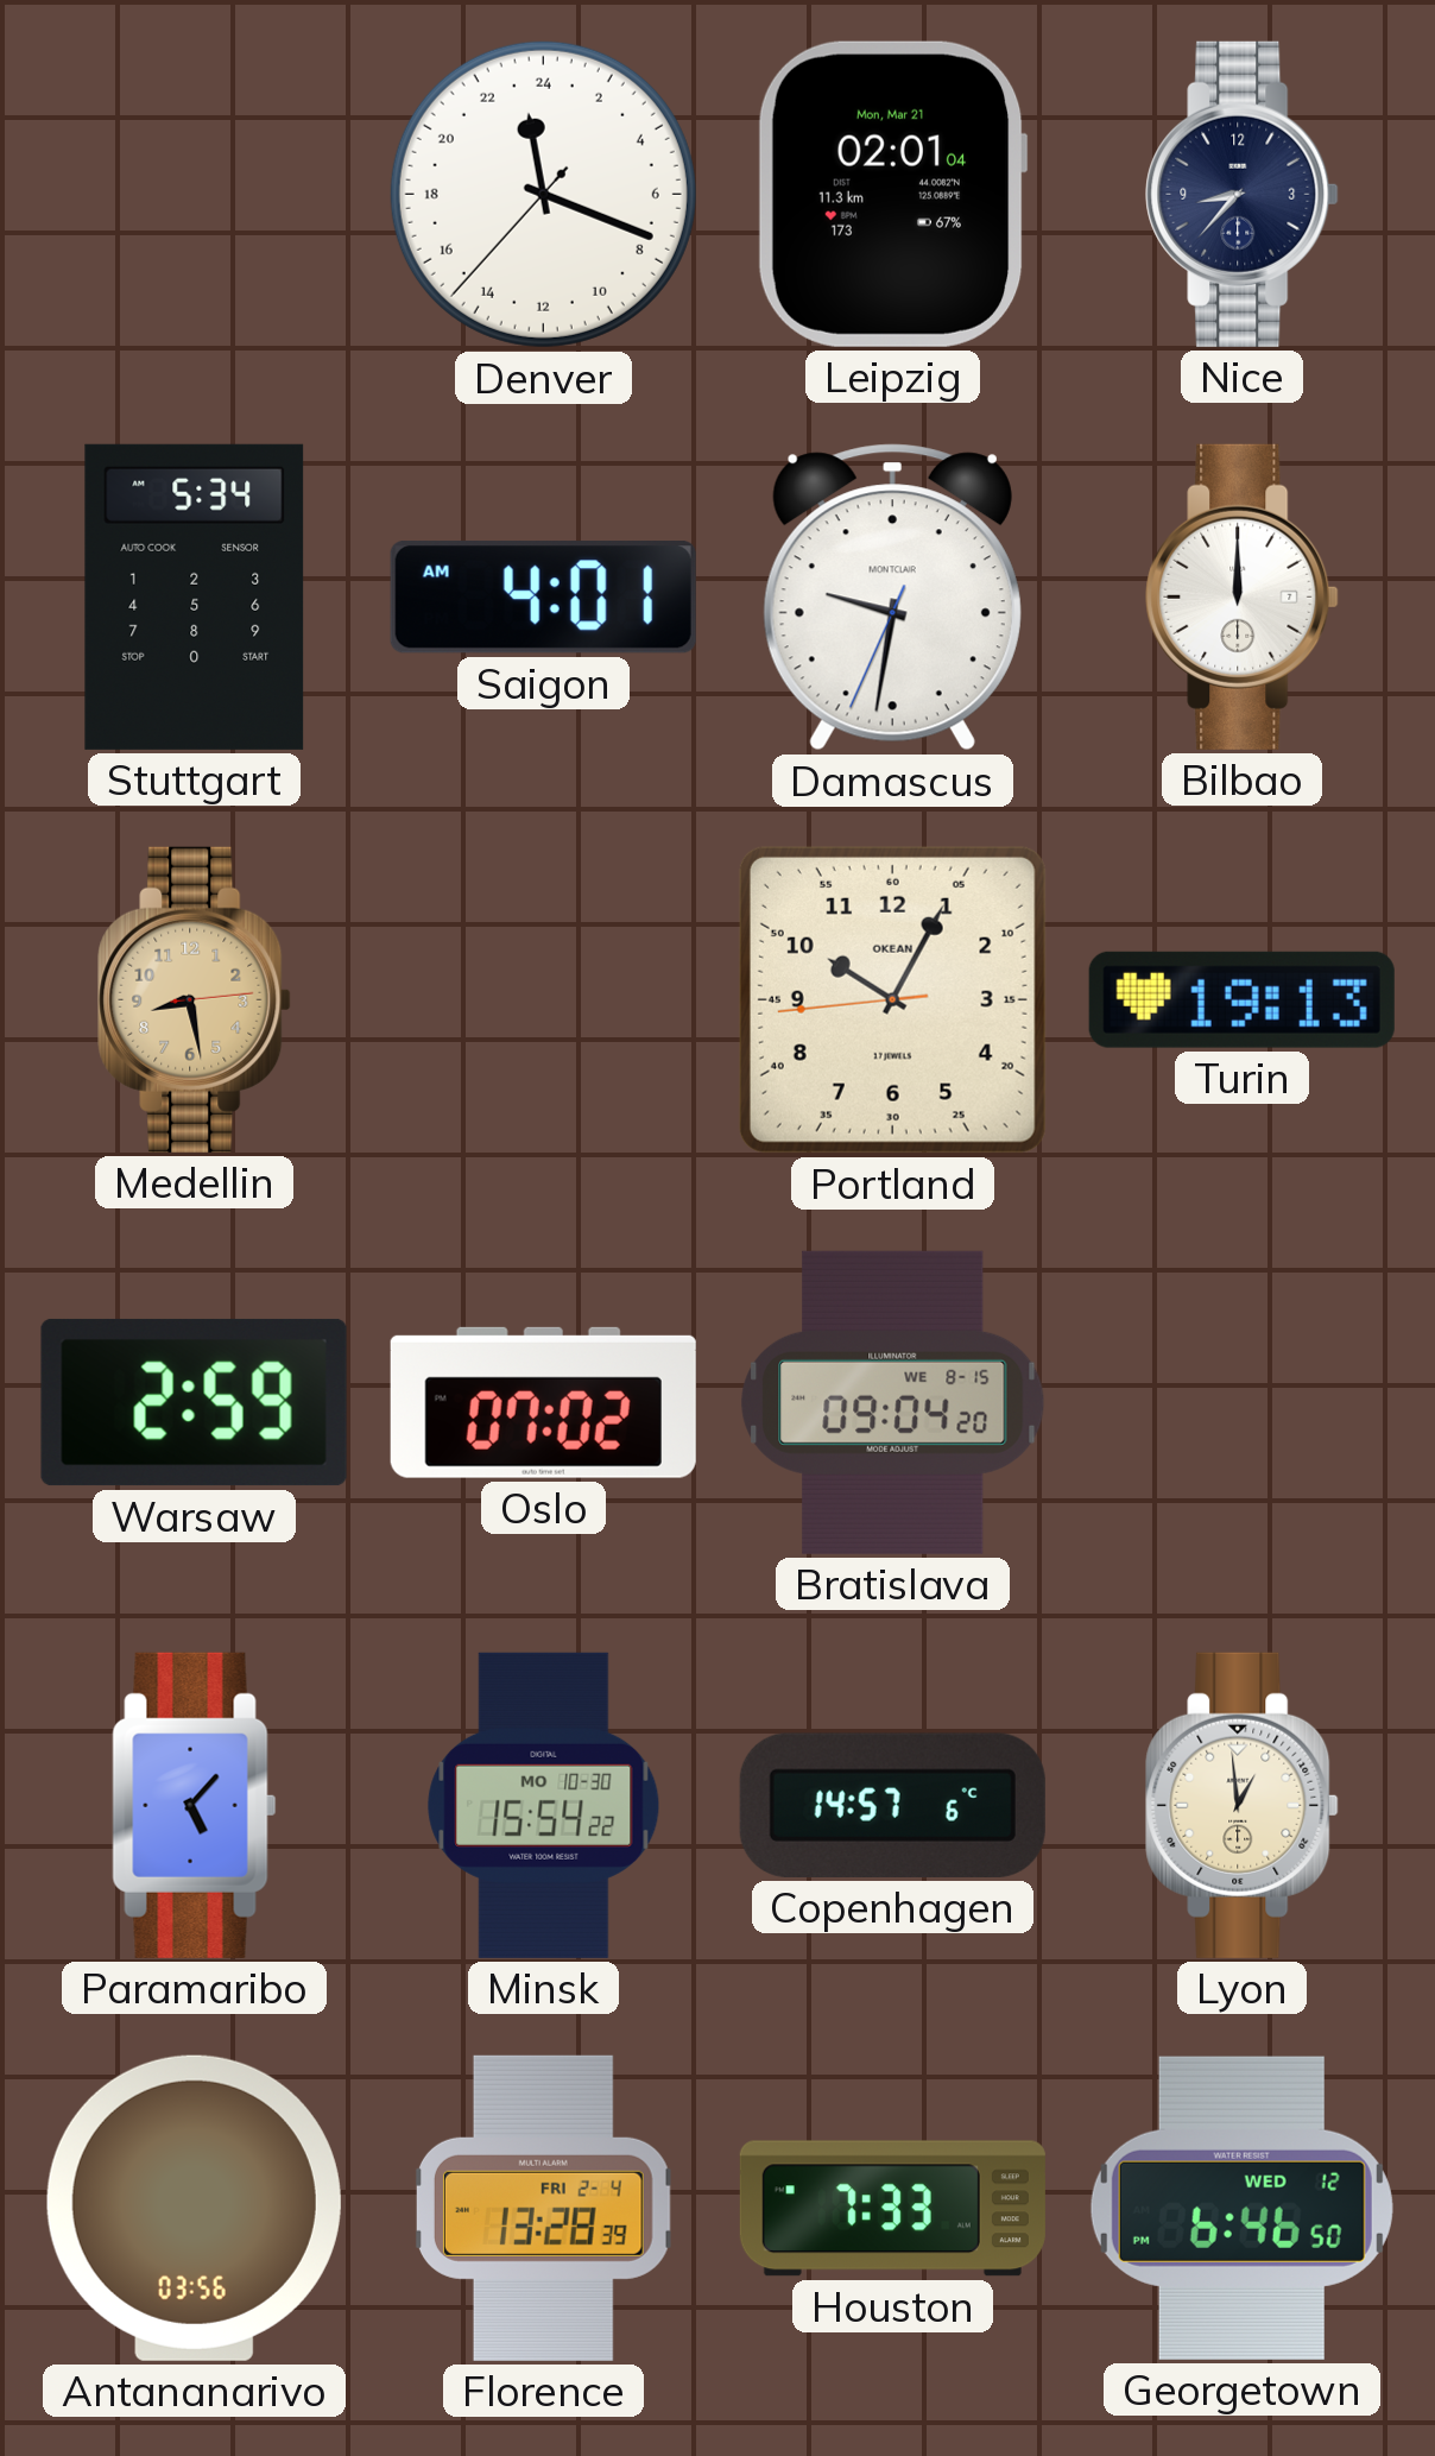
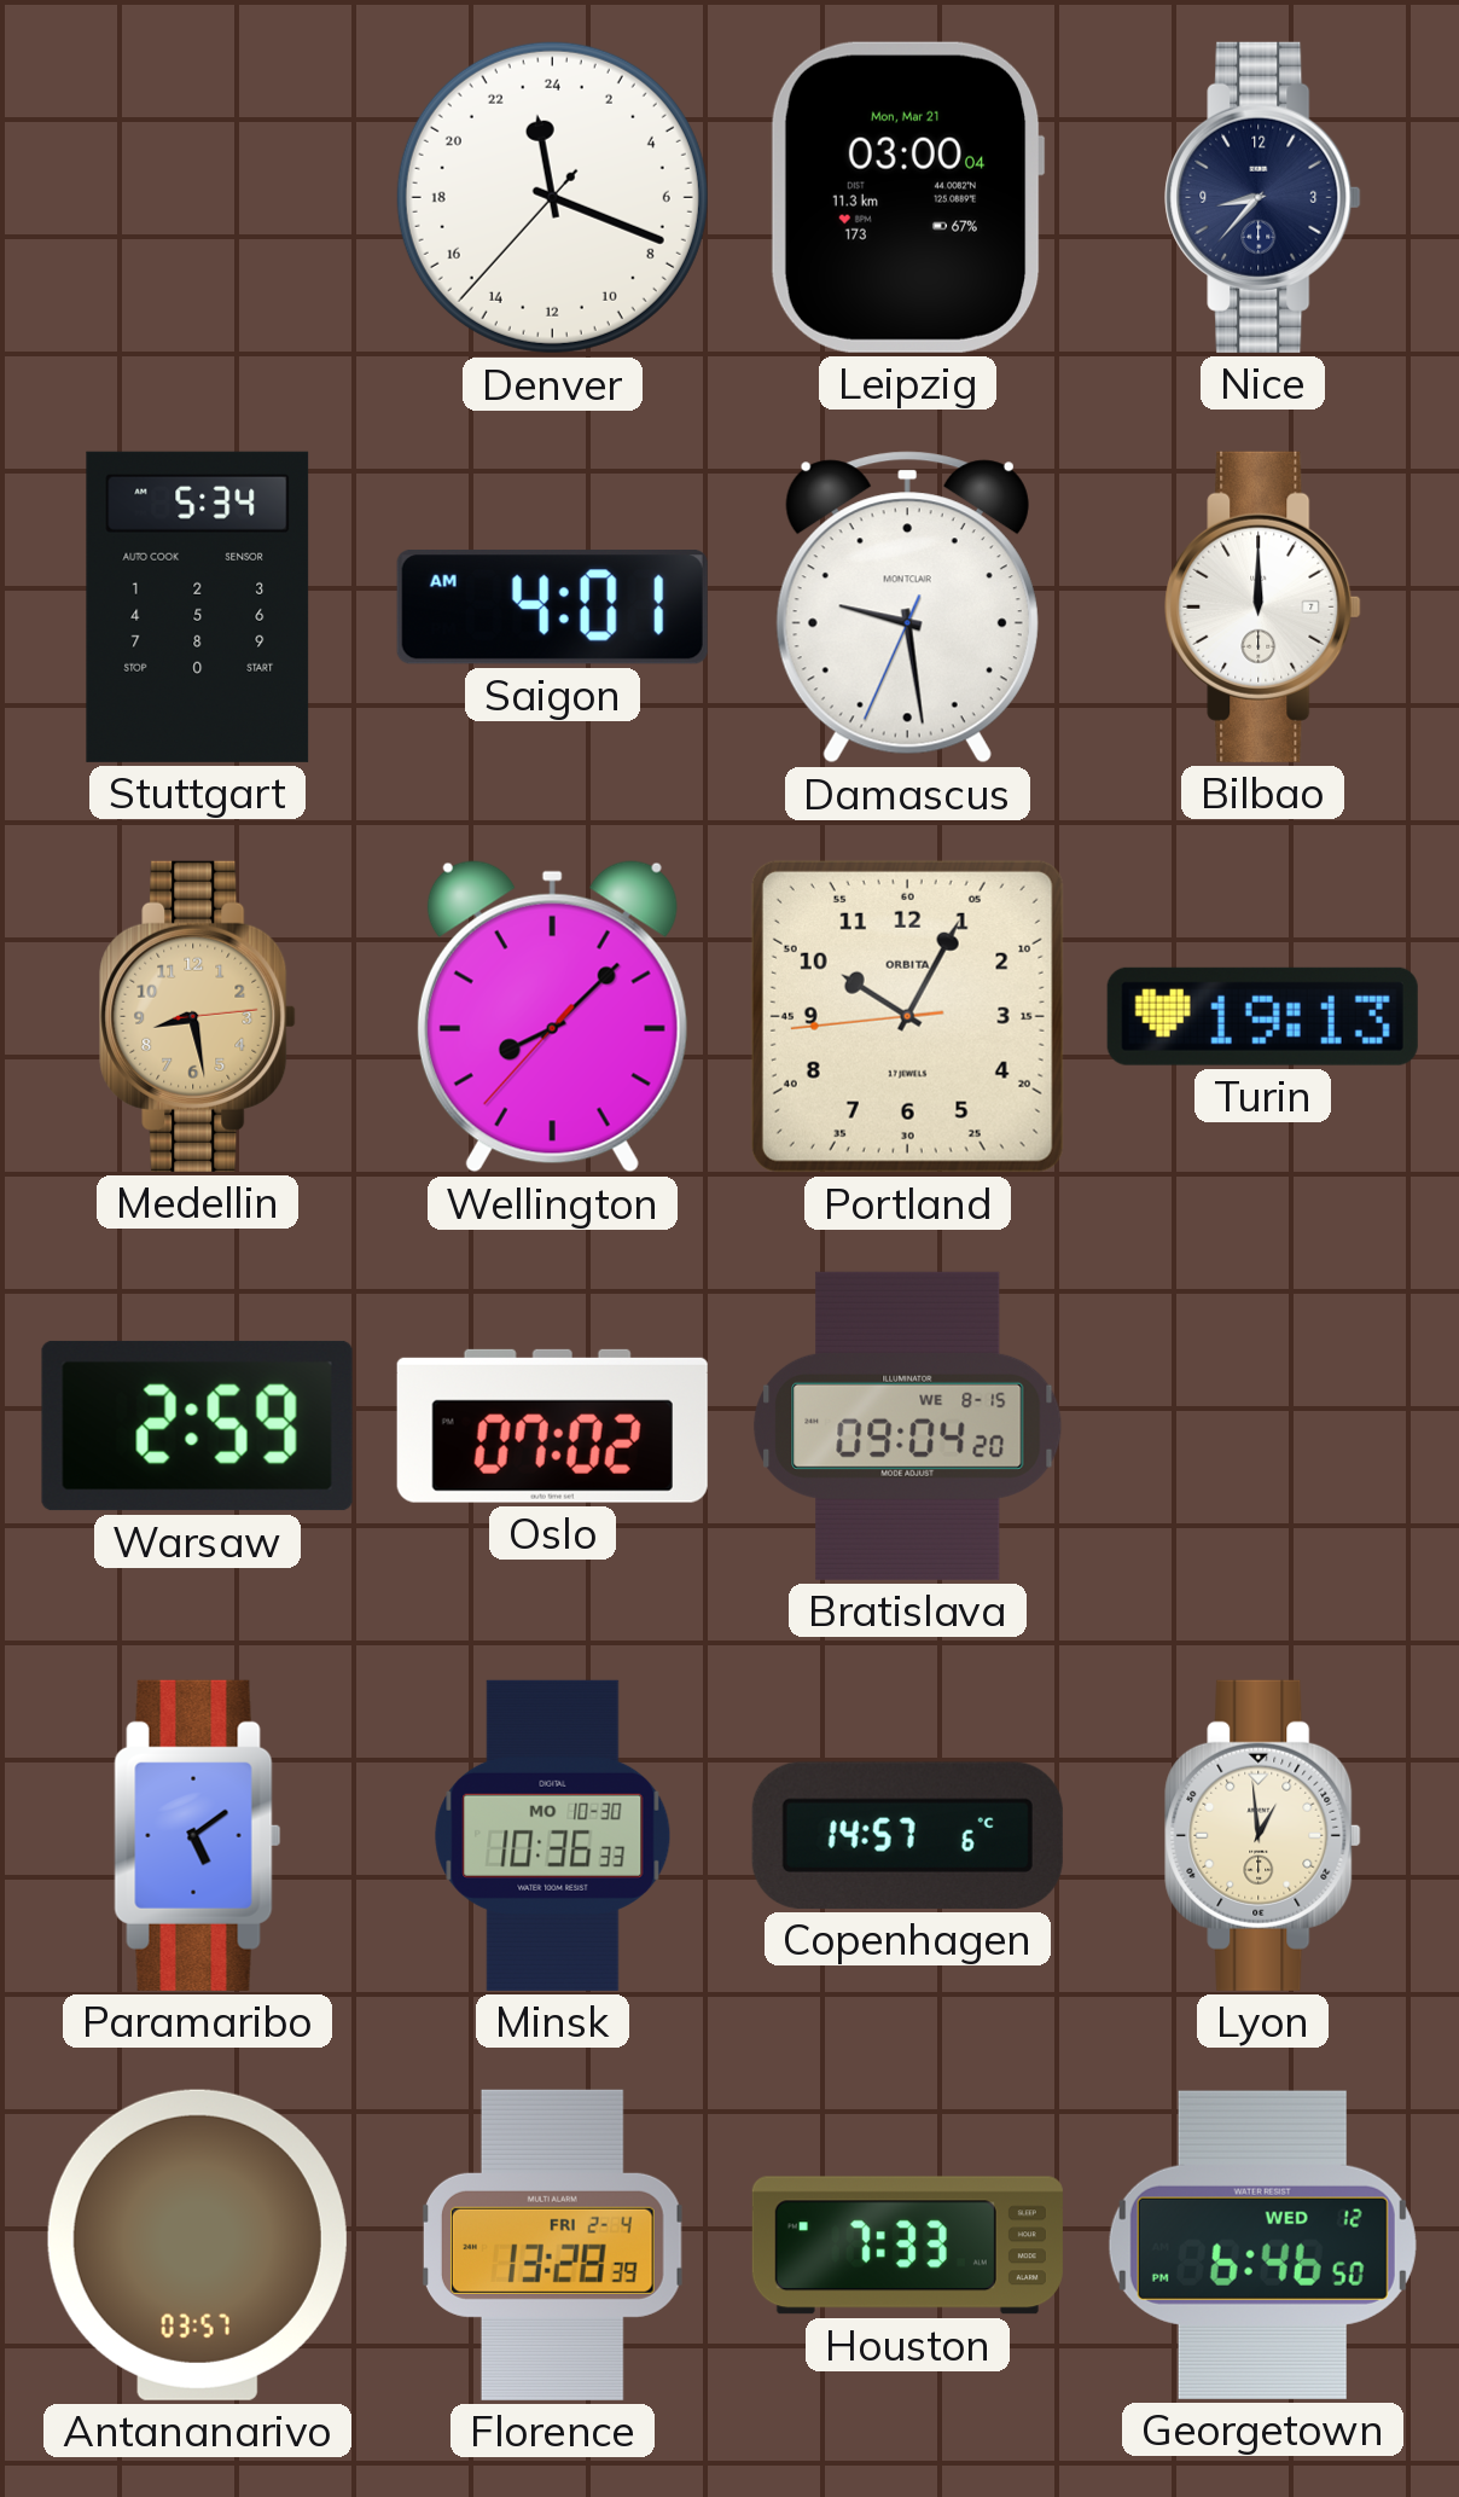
Leipzig: 02:01 -> 03:00
Damascus: 9:31 -> 9:28
Wellington: none -> 8:07
Portland brand: OKEAN -> ORBITA
Paramaribo: 5:07 -> 5:09
Minsk: 15:54 -> 10:36
Antananarivo: 03:56 -> 03:57
